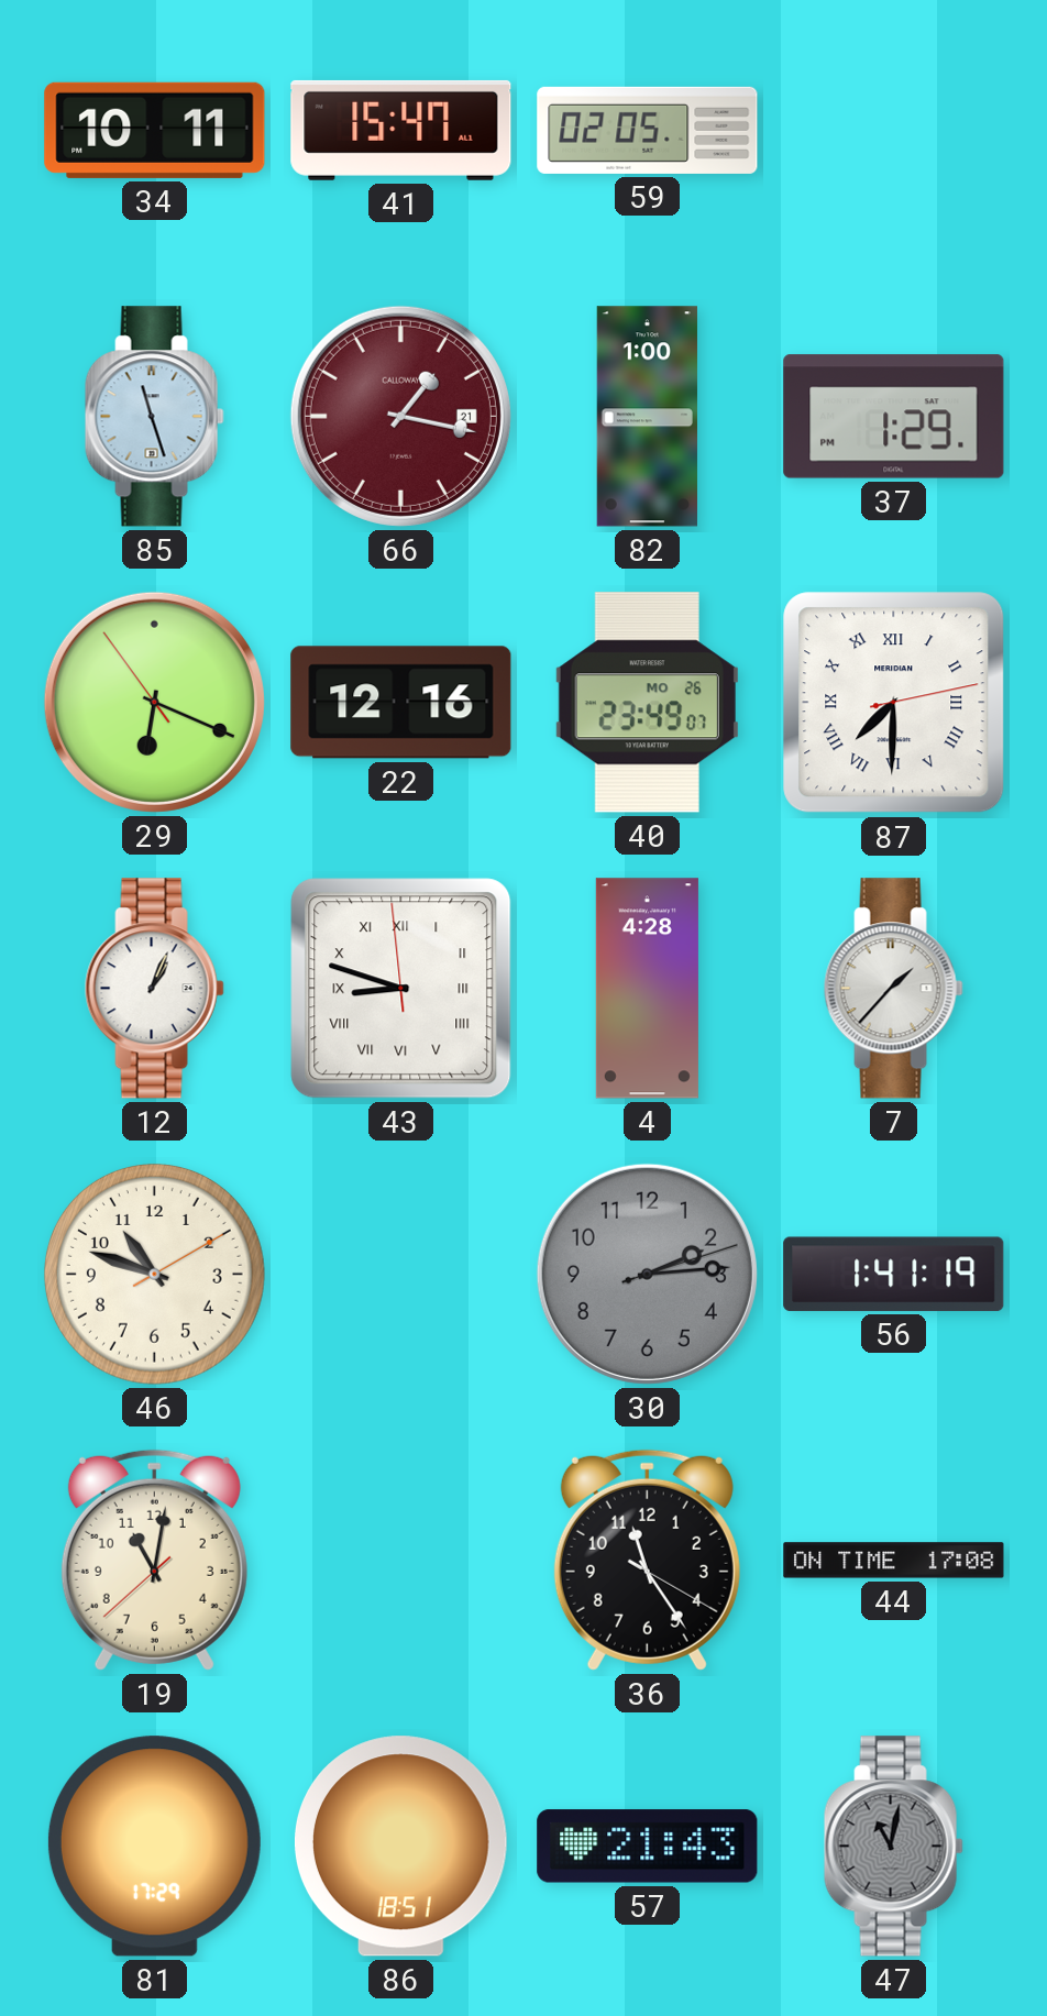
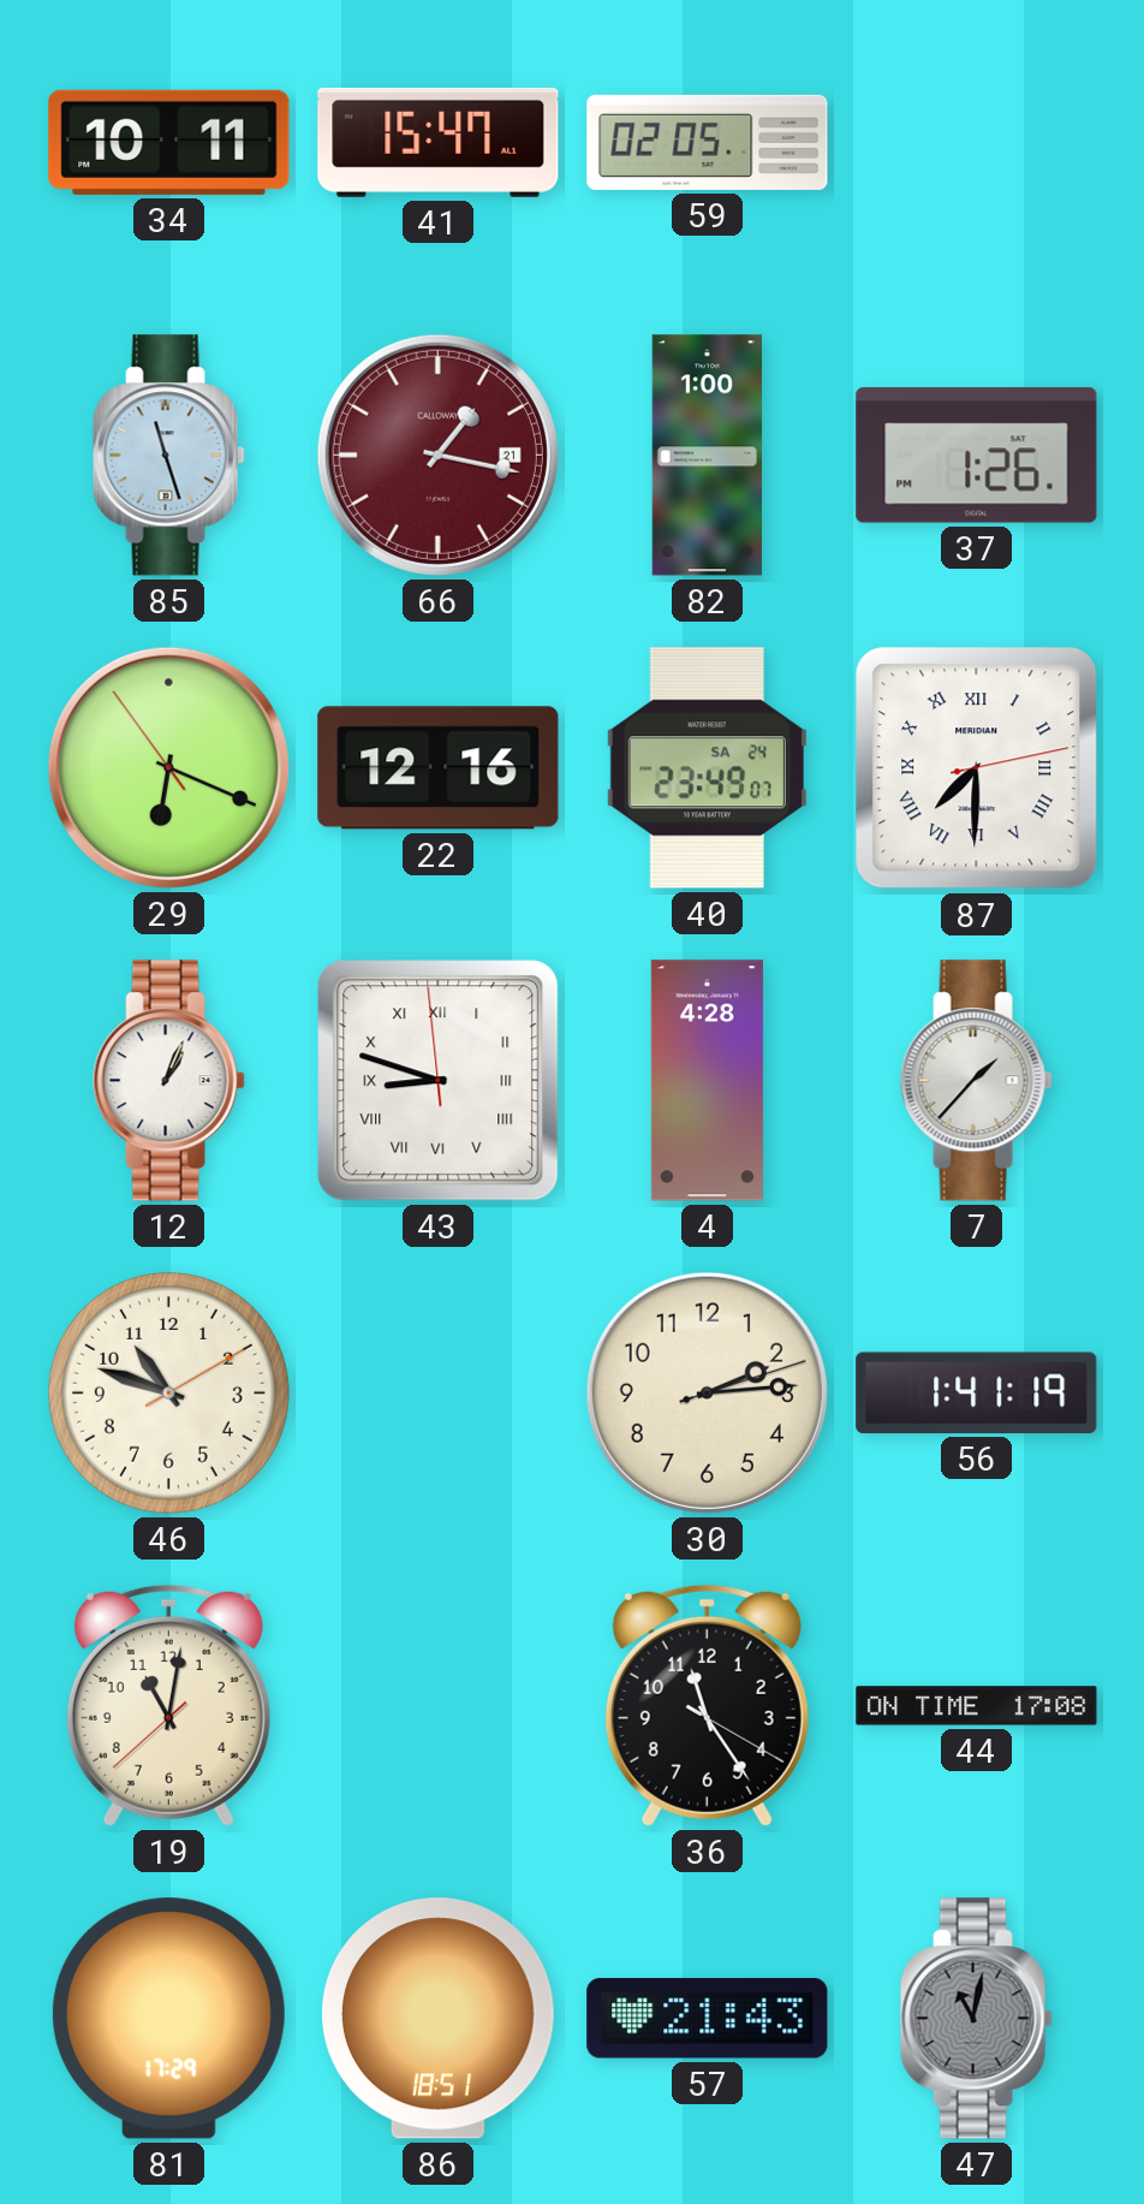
37: 1:29 -> 1:26
40 date: MO 26 -> SA 24
30 dial: grey -> cream
